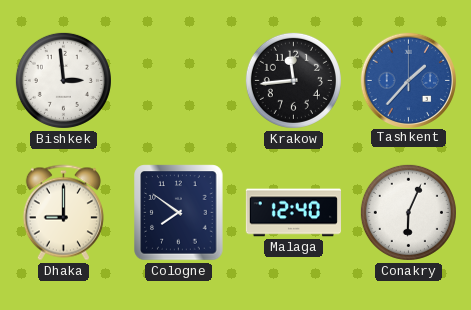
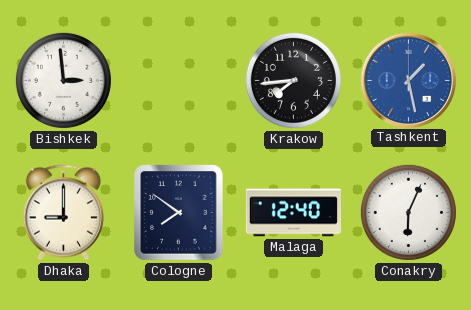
Krakow: 11:44 -> 7:44
Tashkent: 1:37 -> 1:28
